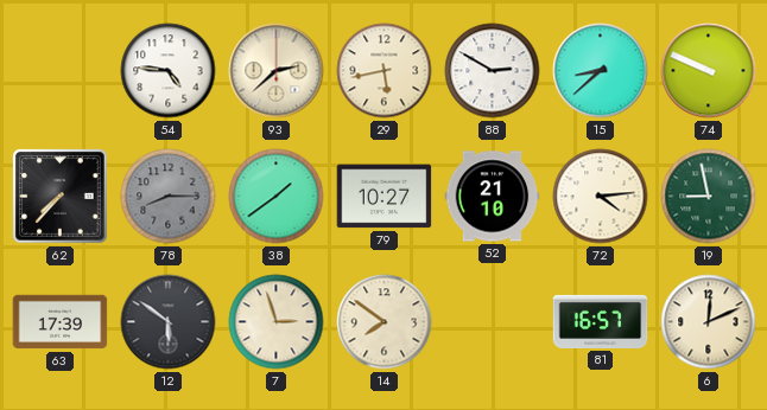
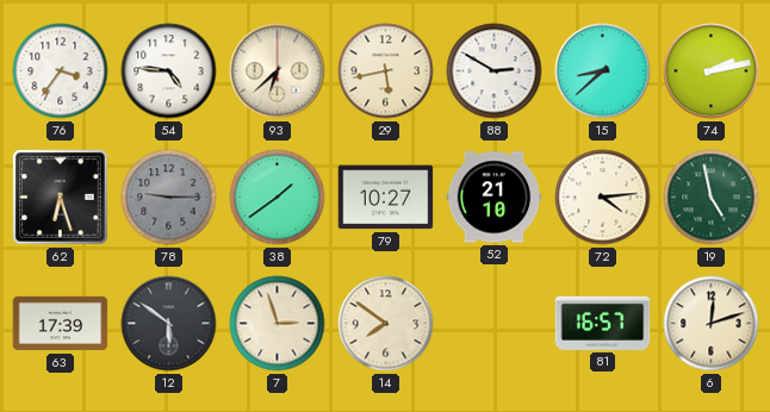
76: none -> 3:36
93: 2:38 -> 6:38
74: 9:49 -> 2:13
62: 7:37 -> 6:27
78: 8:15 -> 9:15
19: 8:58 -> 4:58
6: 12:11 -> 12:12
